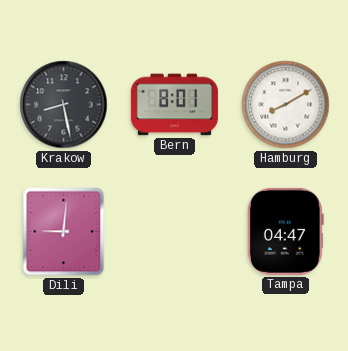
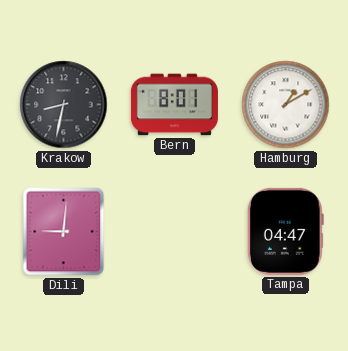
Krakow: 8:28 -> 8:32
Hamburg: 8:10 -> 1:10
